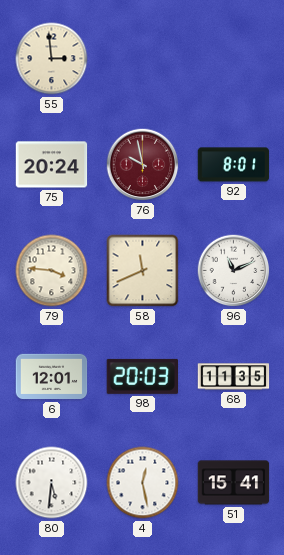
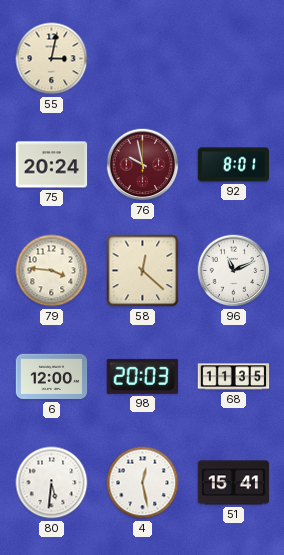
55: 2:59 -> 3:02
58: 11:41 -> 12:22
6: 12:01 -> 12:00
